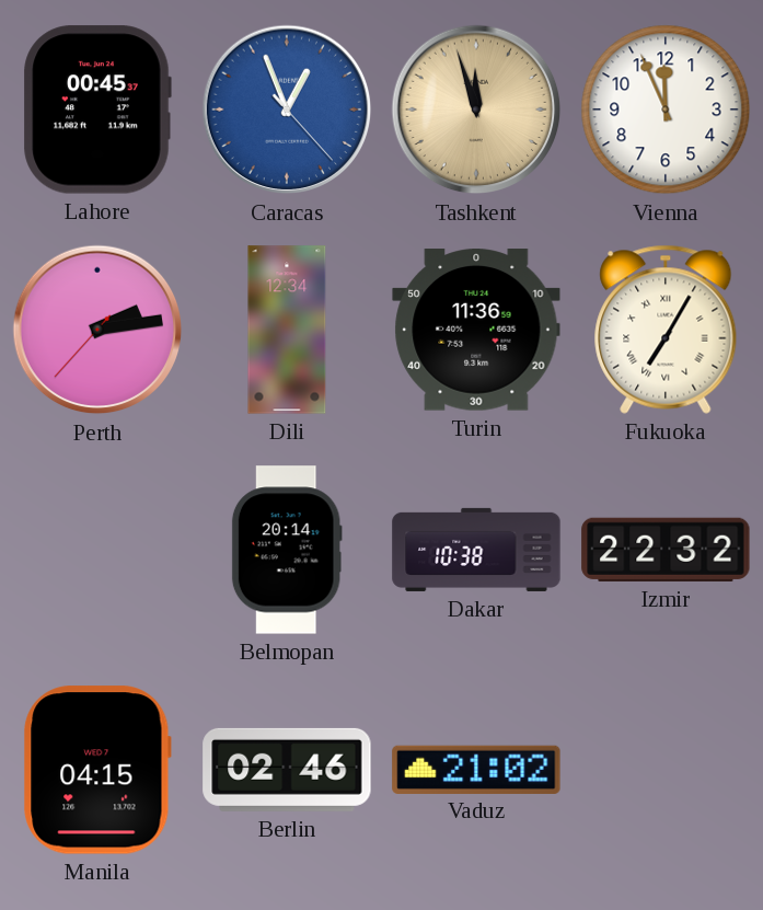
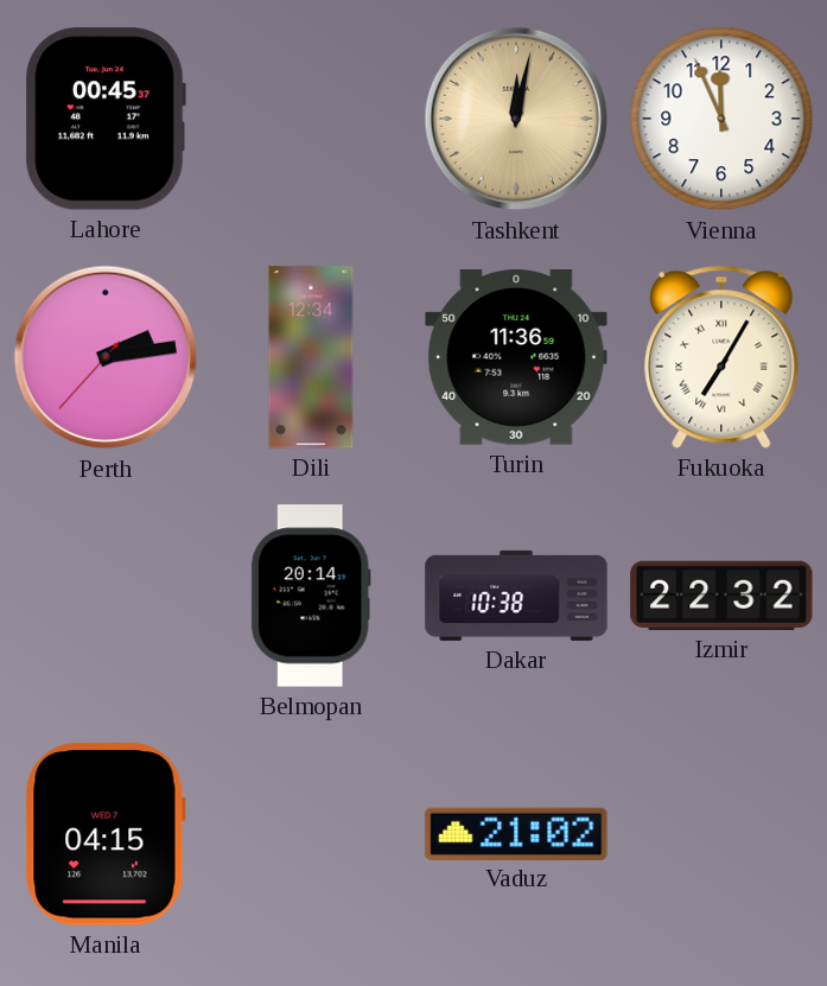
Caracas: 12:56 -> none
Tashkent: 11:57 -> 12:02
Berlin: 02:46 -> none
